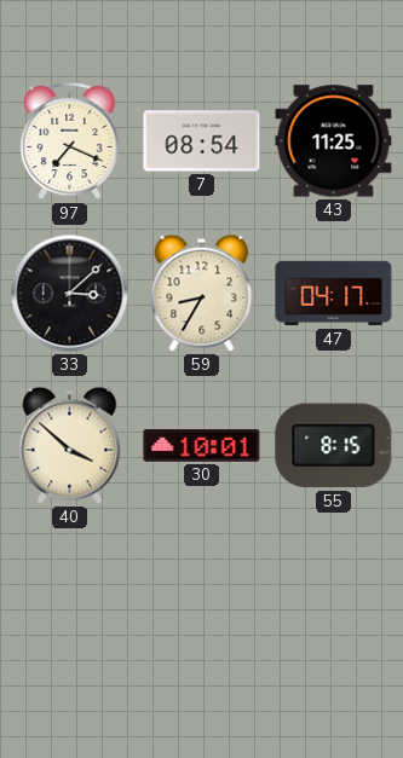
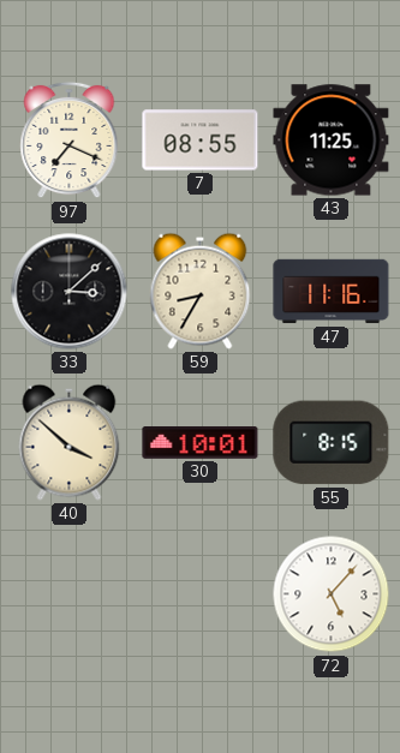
7: 08:54 -> 08:55
47: 04:17 -> 11:16
72: none -> 5:07
